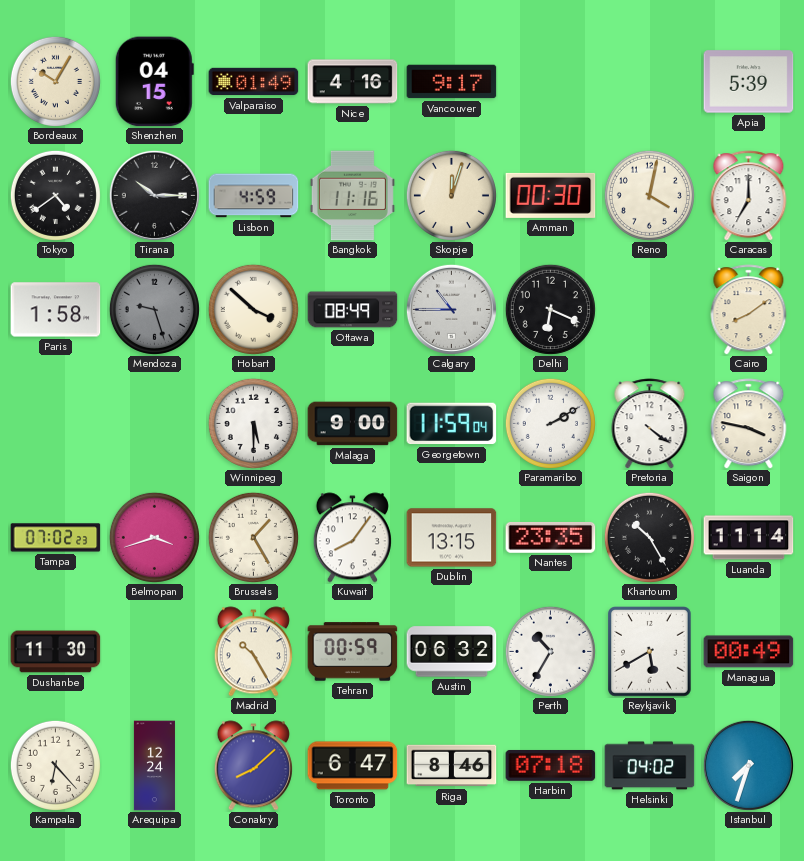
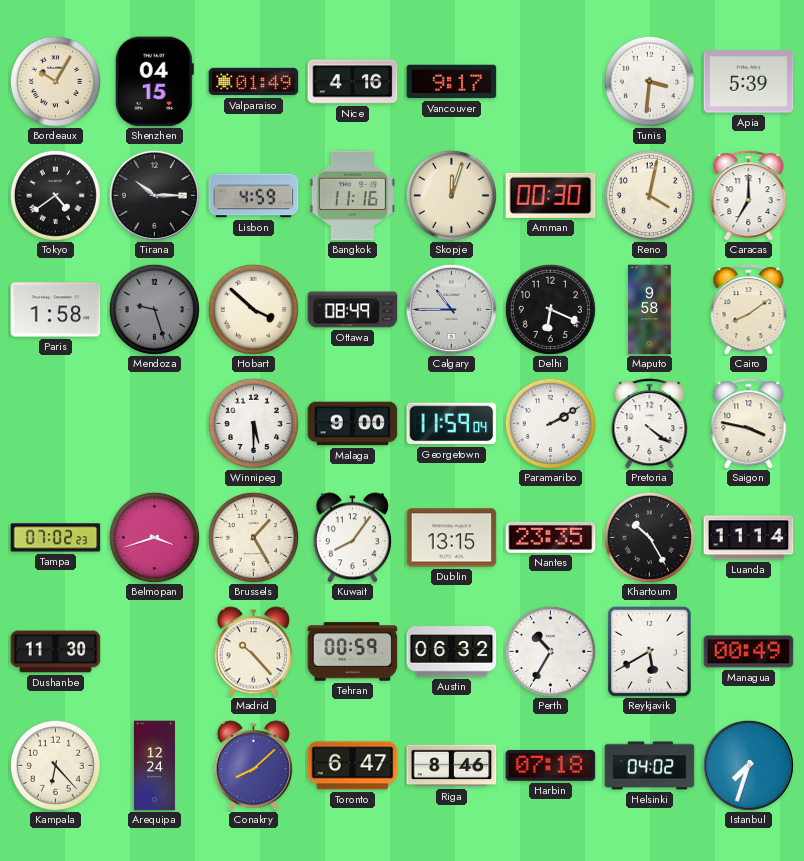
Tunis: none -> 3:31
Maputo: none -> 9:58
Madrid: 10:25 -> 10:23
